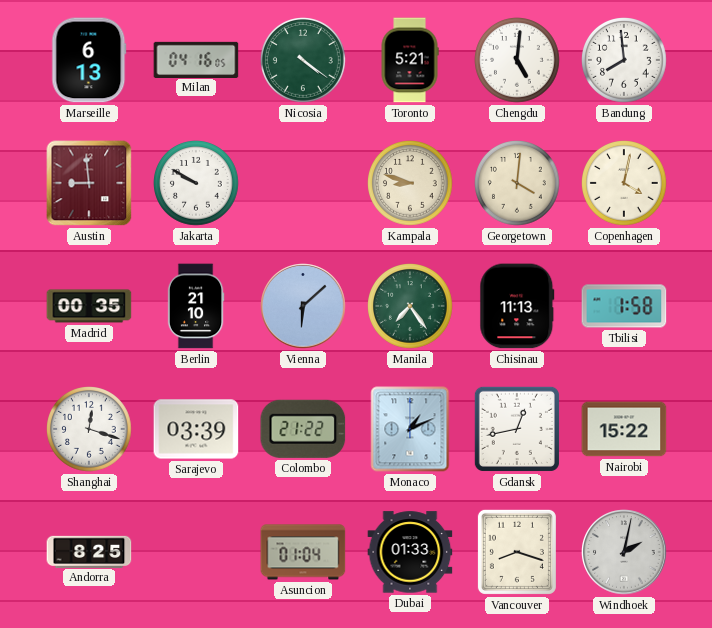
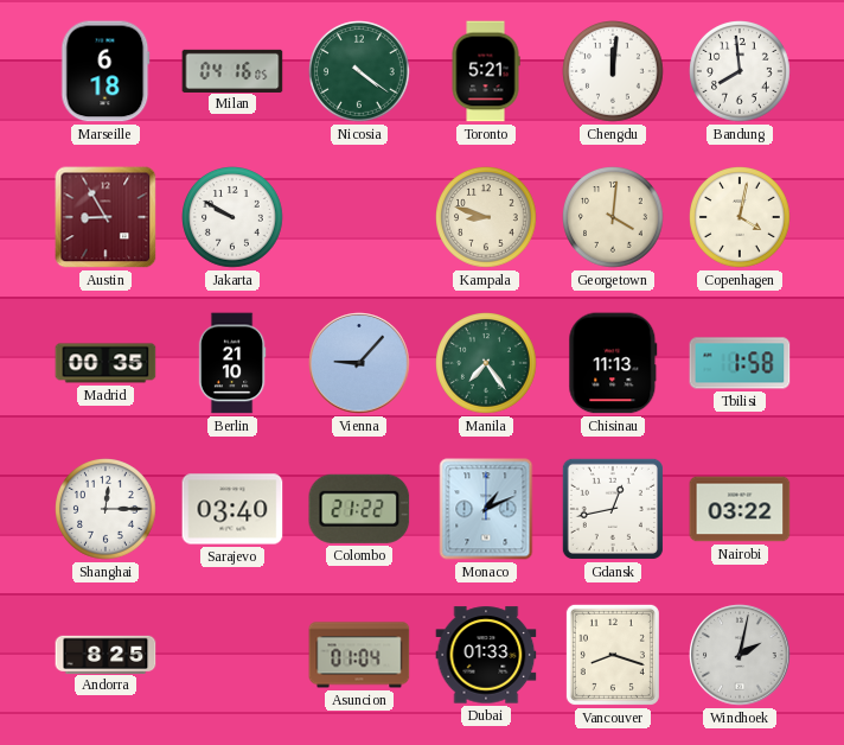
Marseille: 6:13 -> 6:18
Chengdu: 5:01 -> 12:01
Austin: 8:59 -> 8:55
Vienna: 6:08 -> 9:07
Shanghai: 12:18 -> 12:15
Sarajevo: 03:39 -> 03:40
Nairobi: 15:22 -> 03:22
